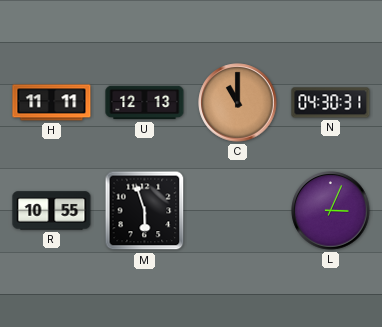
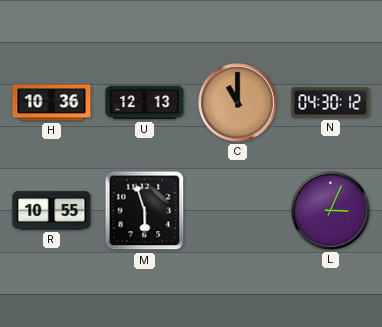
H: 11:11 -> 10:36
N: 04:30:31 -> 04:30:12
